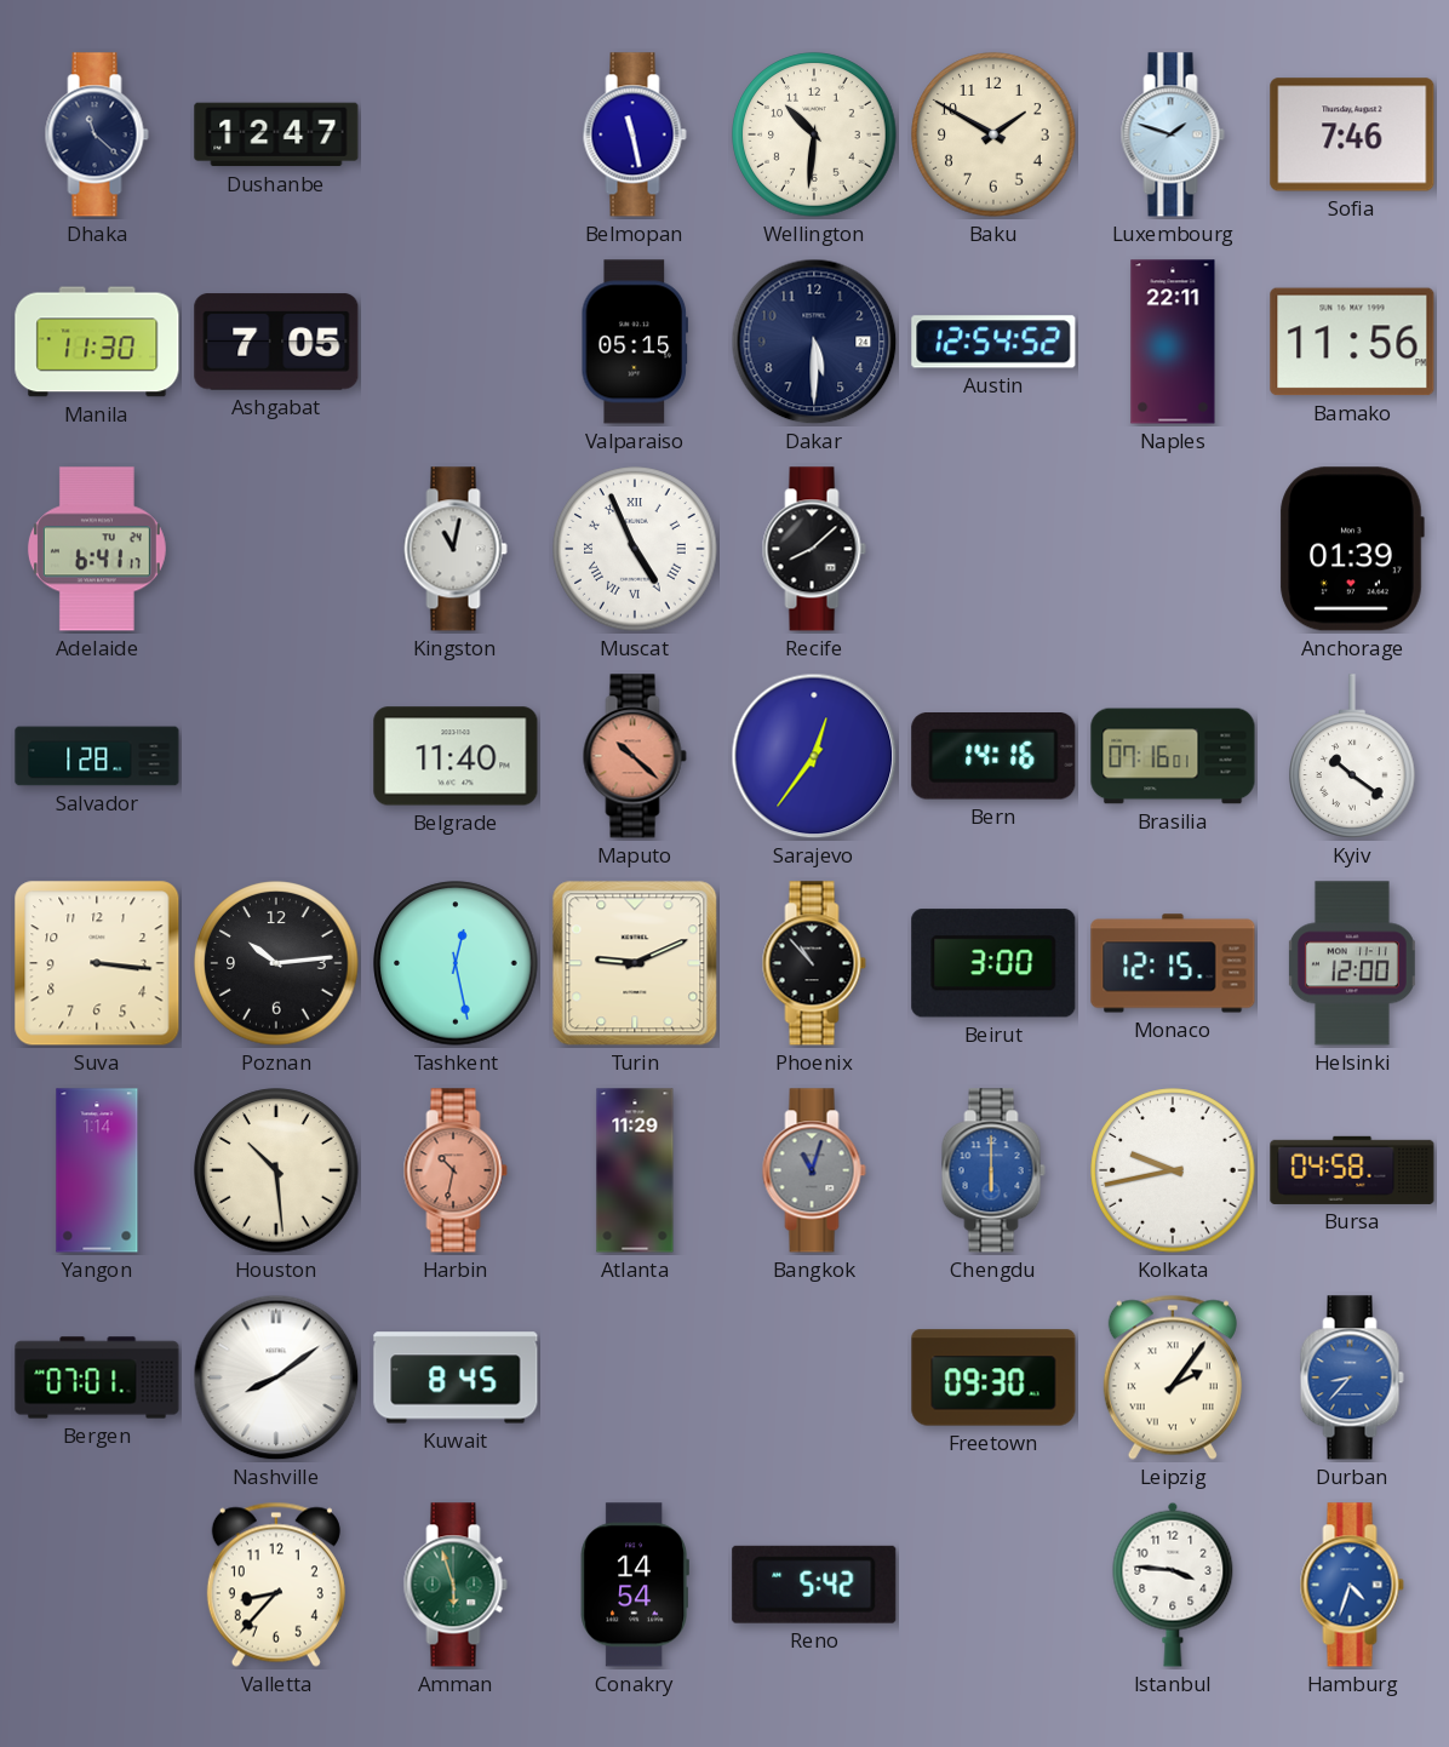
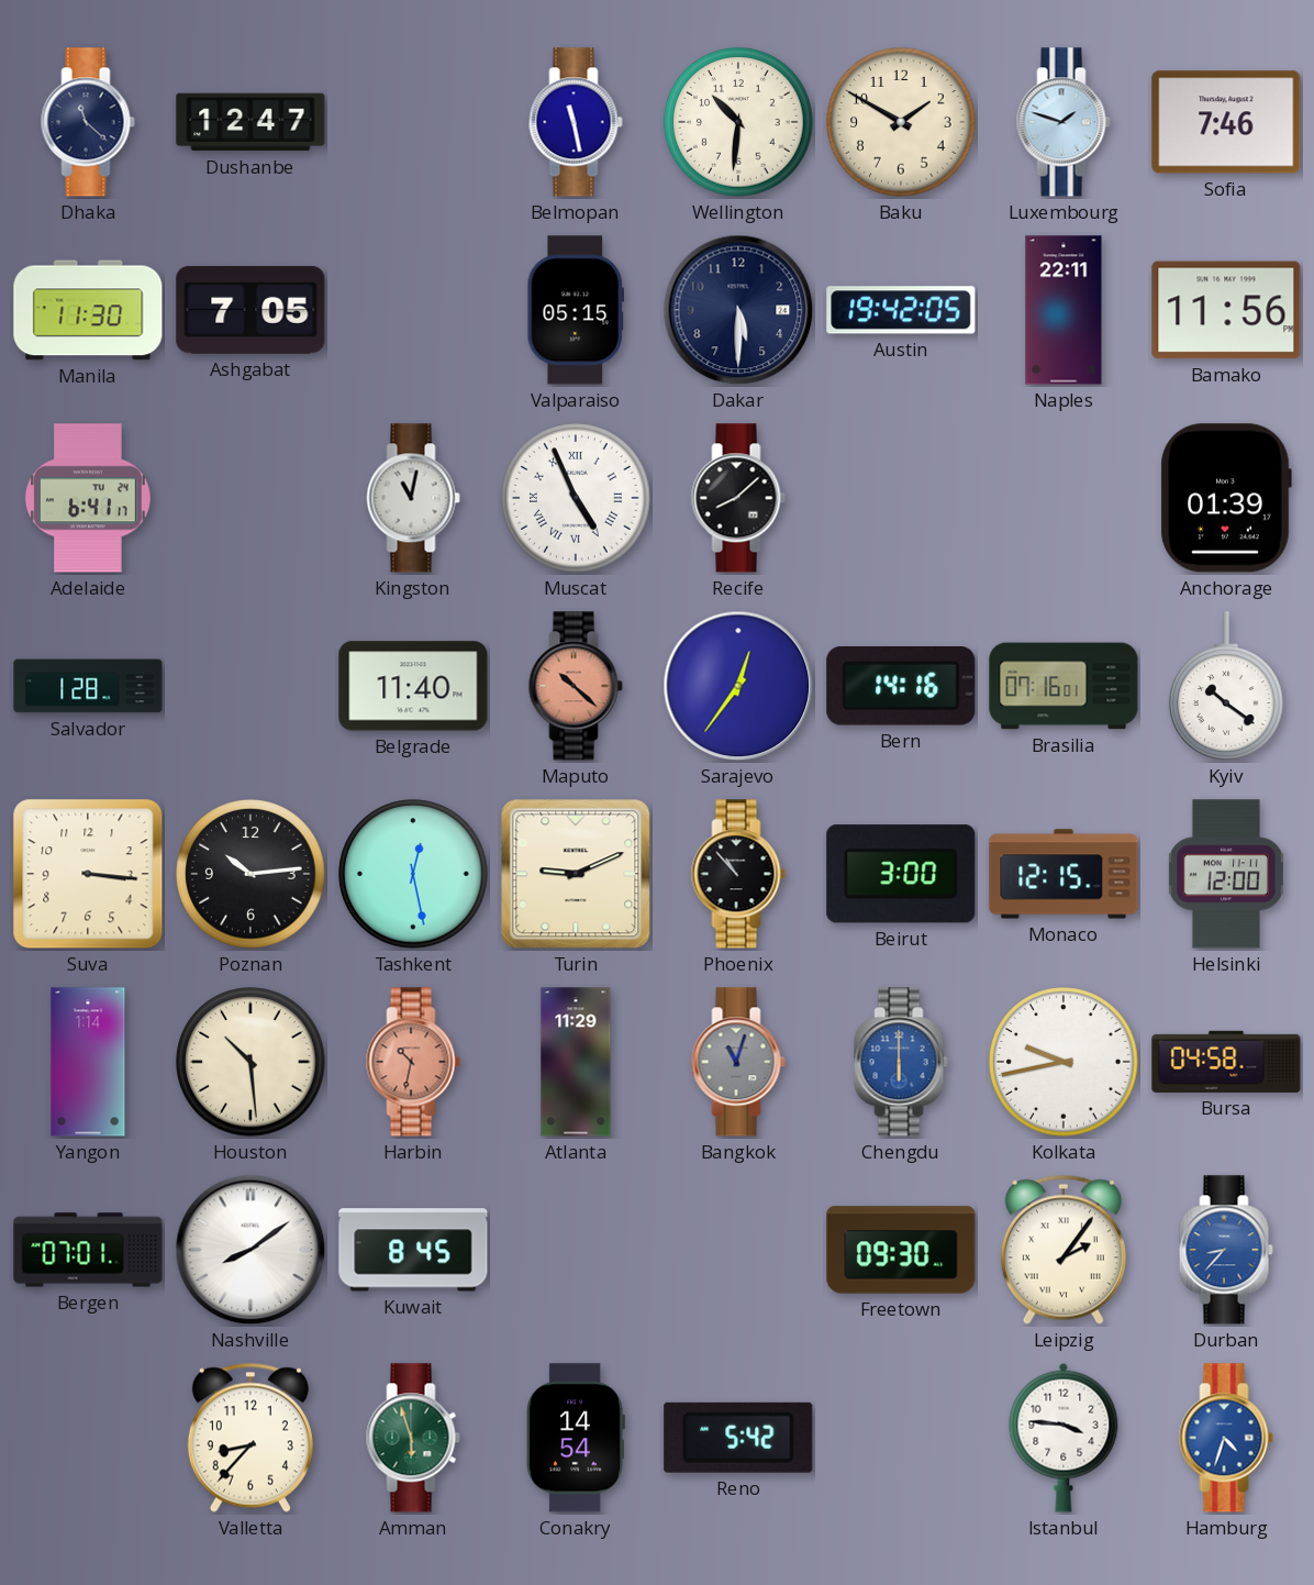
Austin: 12:54 -> 19:42
